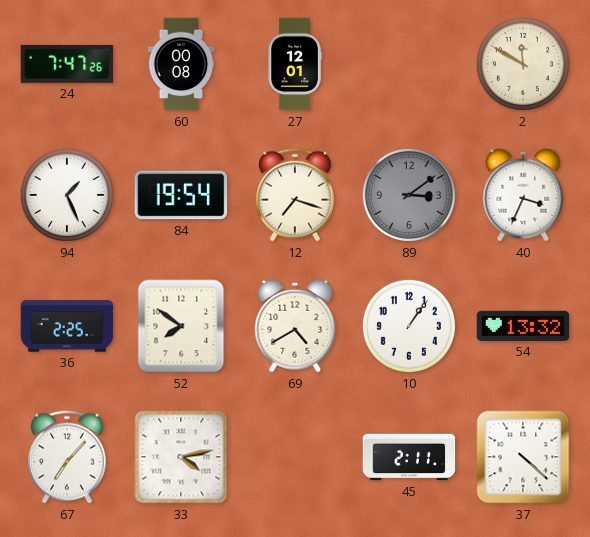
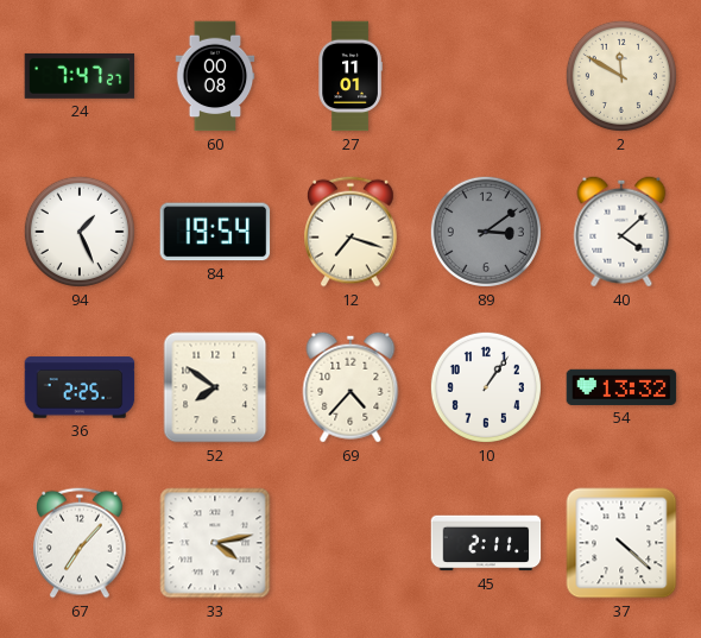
24: 7:47:26 -> 7:47:27
27: 12:01 -> 11:01
40: 3:34 -> 4:08
69: 4:40 -> 4:37
